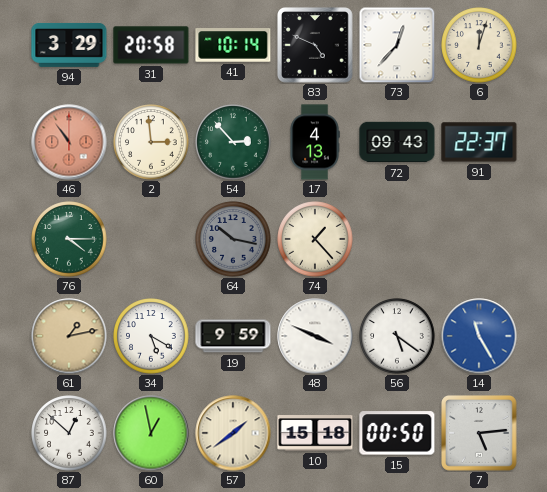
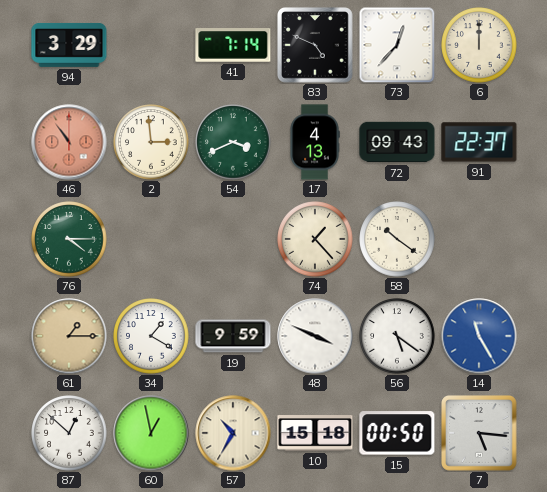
31: 20:58 -> none
41: 10:14 -> 7:14
6: 12:03 -> 12:00
54: 2:53 -> 3:41
64: 10:17 -> none
58: none -> 10:21
61: 1:13 -> 1:15
34: 5:20 -> 1:20
57: 1:39 -> 10:35
7: 5:14 -> 5:16
